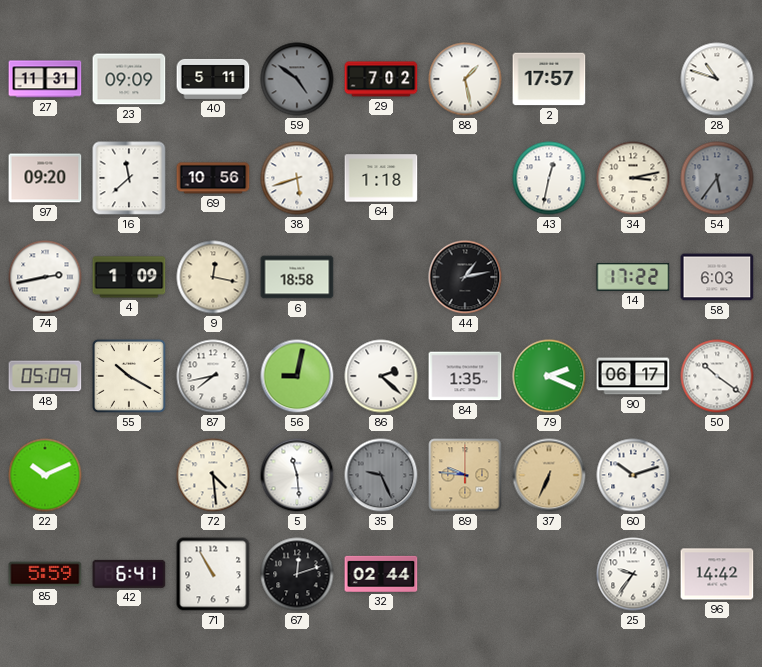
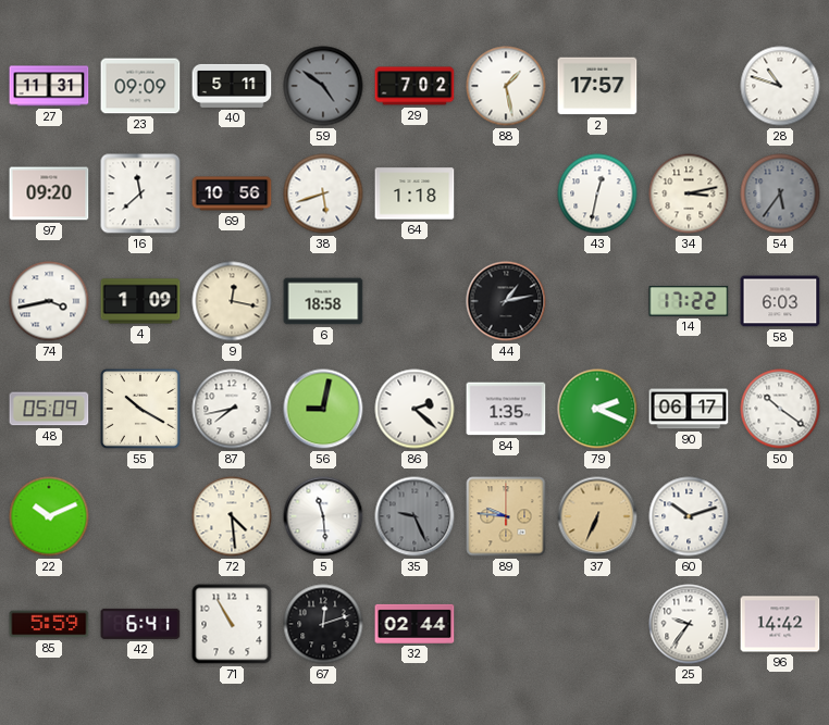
74: 2:43 -> 3:43
